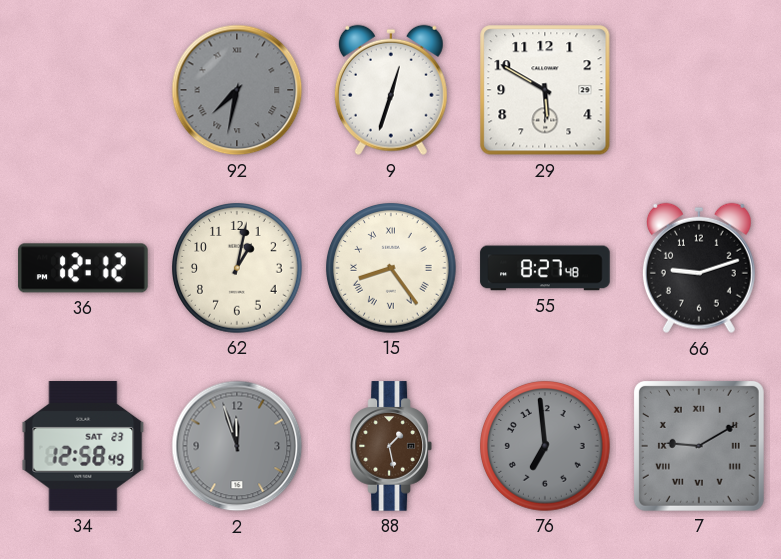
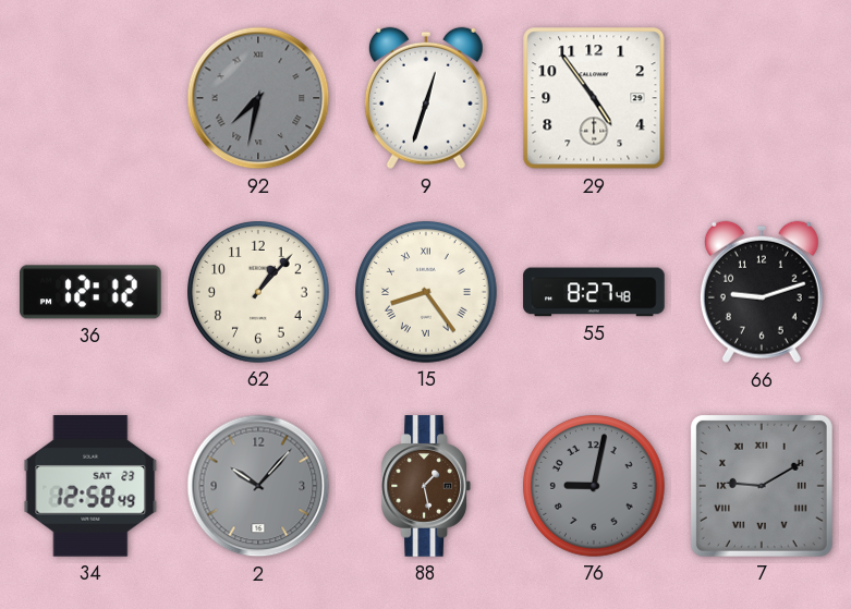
29: 5:50 -> 4:54
62: 1:02 -> 1:07
2: 11:57 -> 10:07
76: 6:59 -> 9:02
